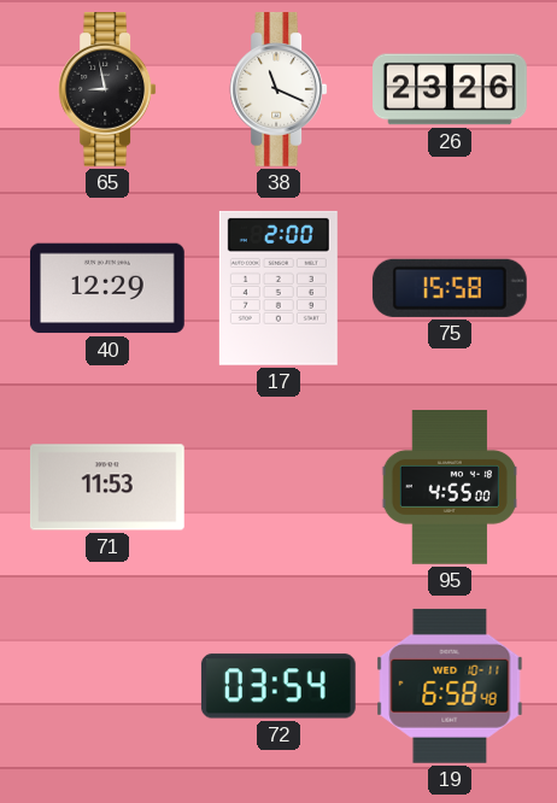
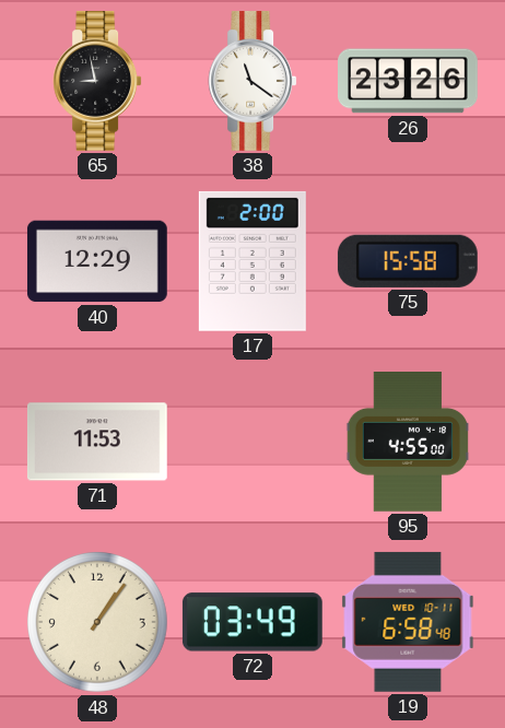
38: 11:19 -> 11:21
48: none -> 1:06
72: 03:54 -> 03:49
